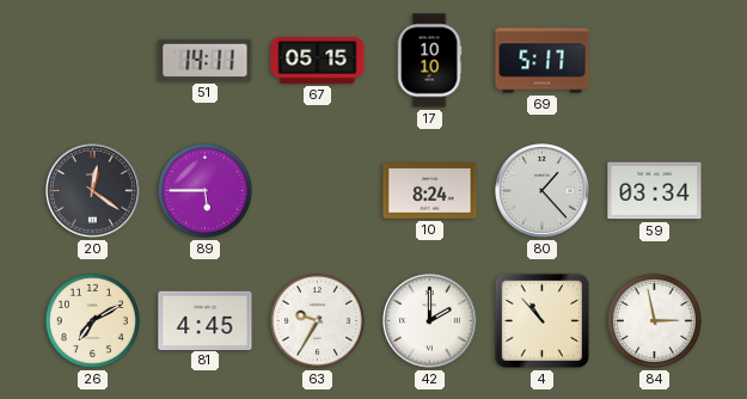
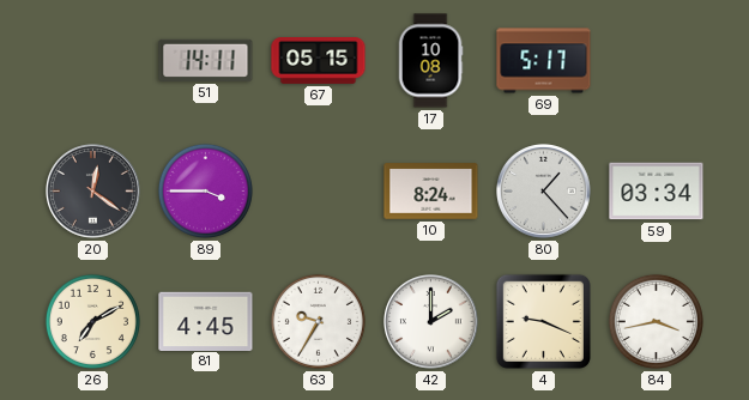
17: 10:10 -> 10:08
89: 5:45 -> 3:45
4: 10:53 -> 9:19
84: 2:58 -> 3:43
